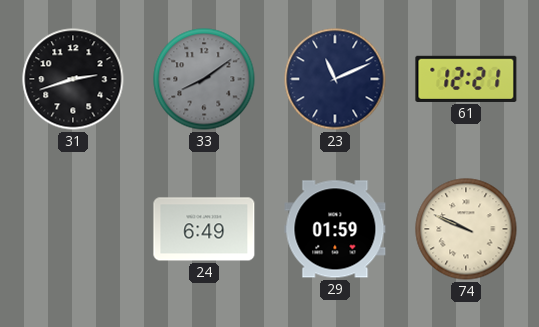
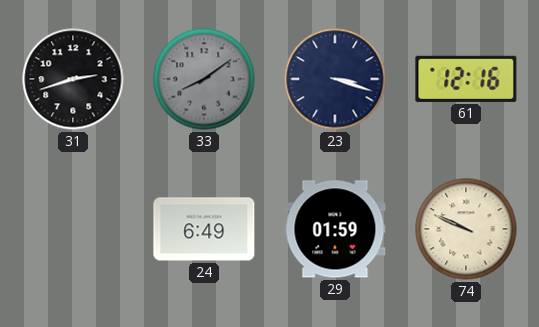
23: 11:11 -> 3:18
61: 12:21 -> 12:16
